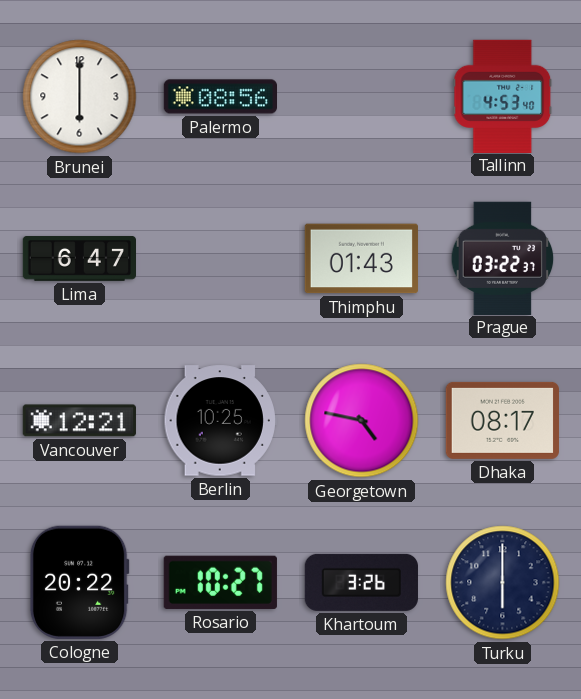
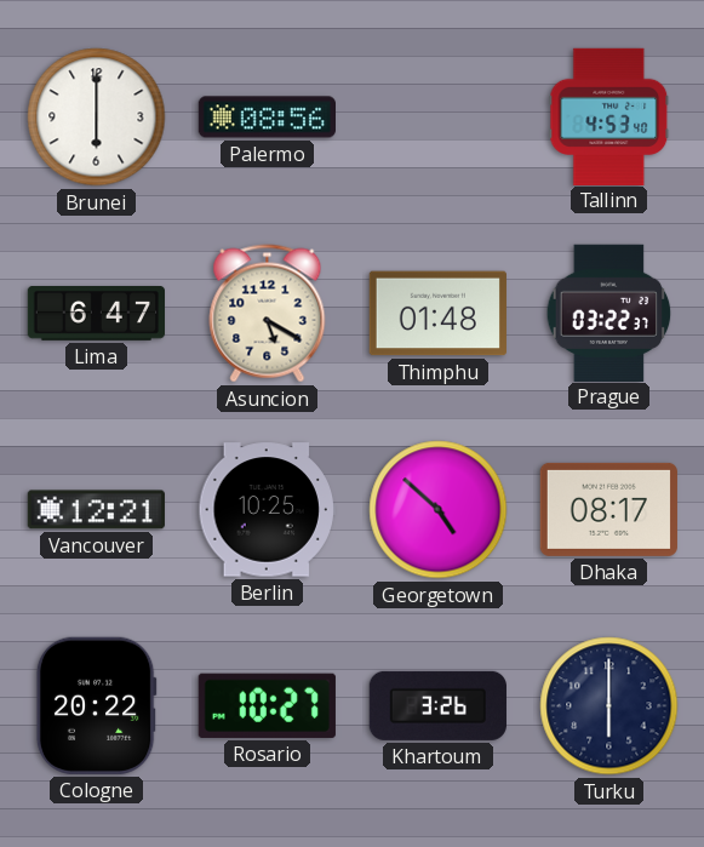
Asuncion: none -> 5:20
Thimphu: 01:43 -> 01:48
Georgetown: 4:47 -> 4:52
